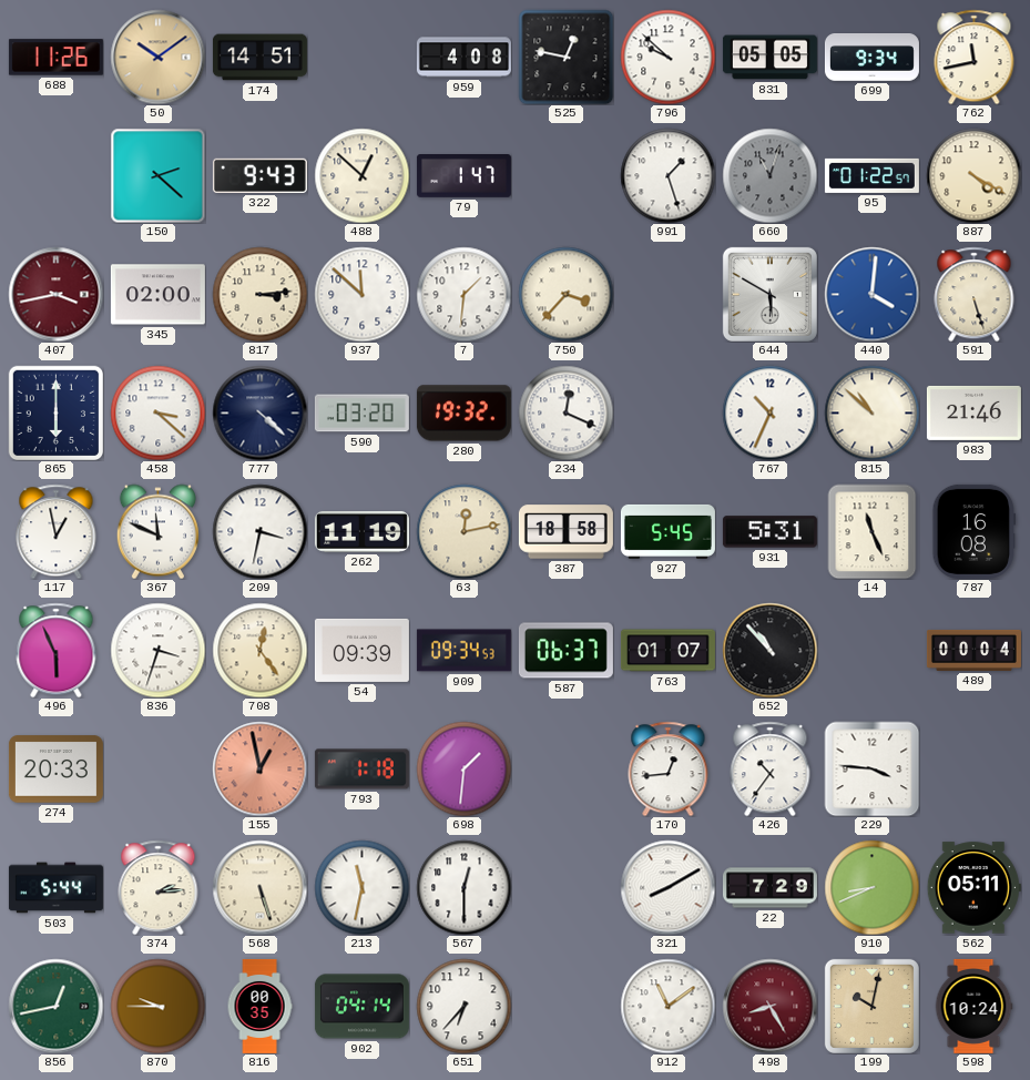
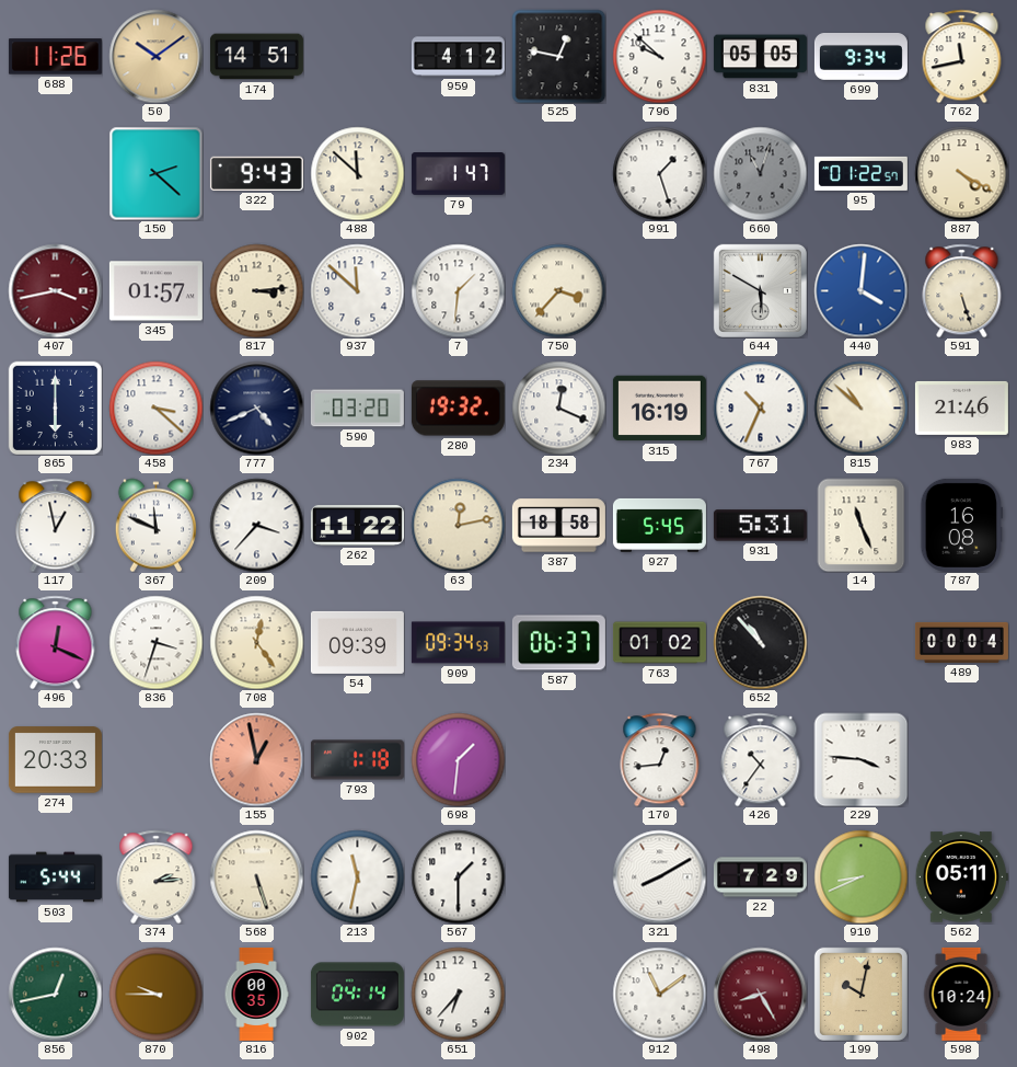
959: 4:08 -> 4:12
488: 12:52 -> 11:52
345: 02:00 -> 01:57
777: 4:22 -> 4:41
315: none -> 16:19
209: 3:32 -> 3:37
262: 11:19 -> 11:22
496: 5:56 -> 12:19
763: 01:07 -> 01:02
567: 12:30 -> 1:30
